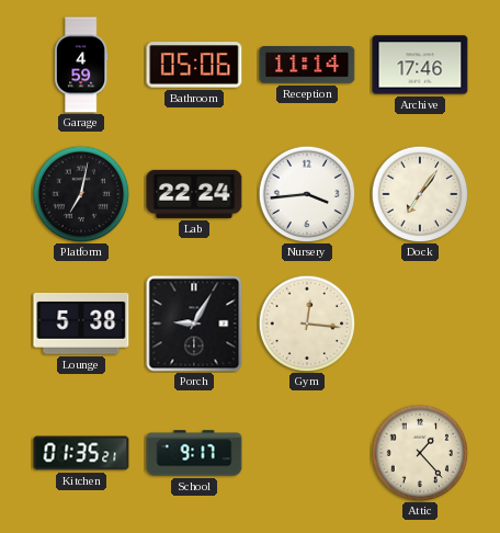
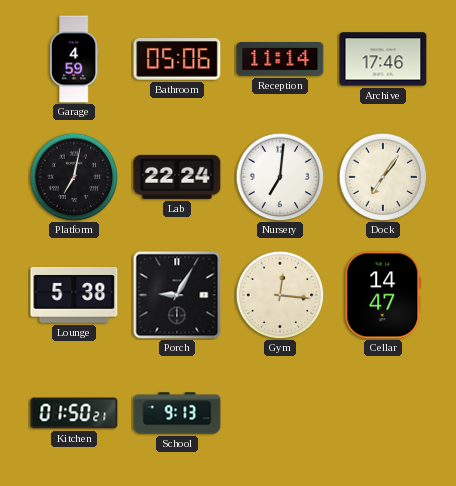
Nursery: 3:44 -> 7:01
Cellar: none -> 14:47
Kitchen: 01:35 -> 01:50
School: 9:17 -> 9:13
Attic: 1:23 -> none
